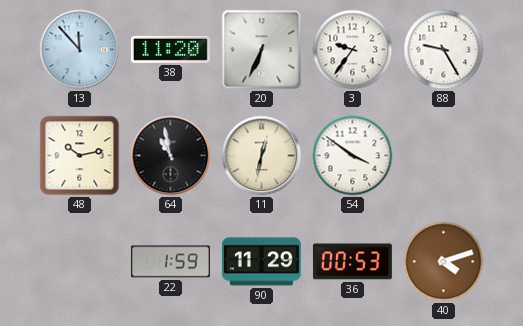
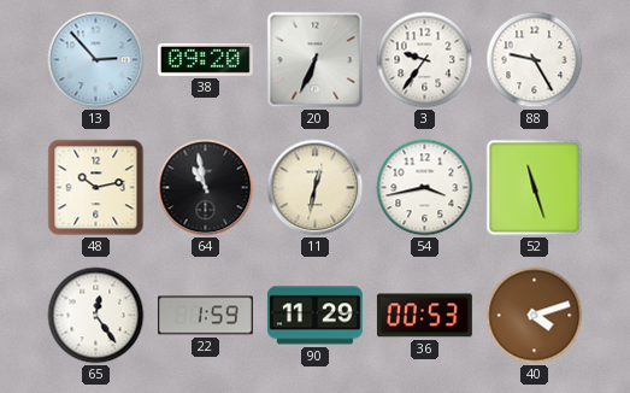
13: 11:53 -> 2:53
38: 11:20 -> 09:20
54: 3:51 -> 3:43
52: none -> 11:27
65: none -> 12:24
